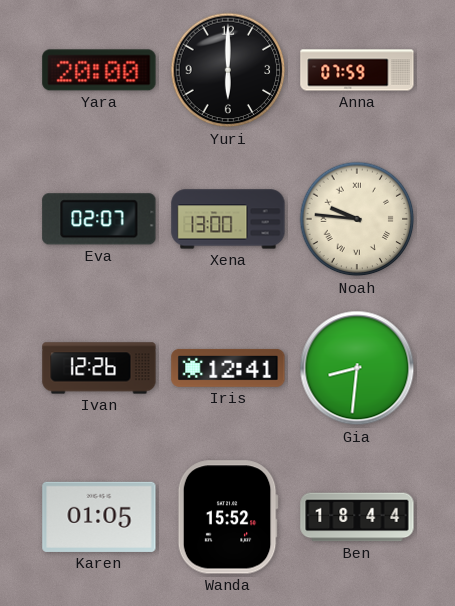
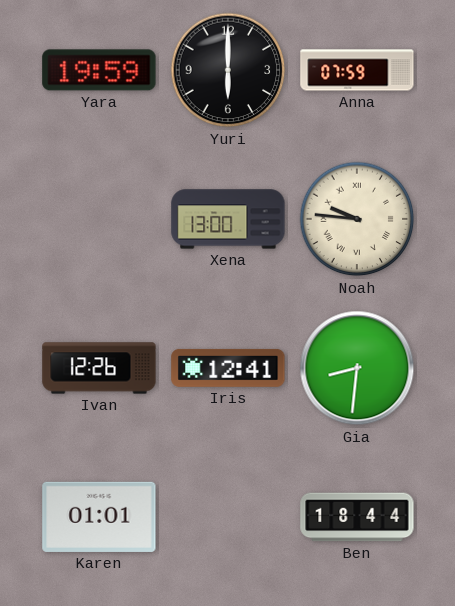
Yara: 20:00 -> 19:59
Eva: 02:07 -> none
Karen: 01:05 -> 01:01
Wanda: 15:52 -> none
